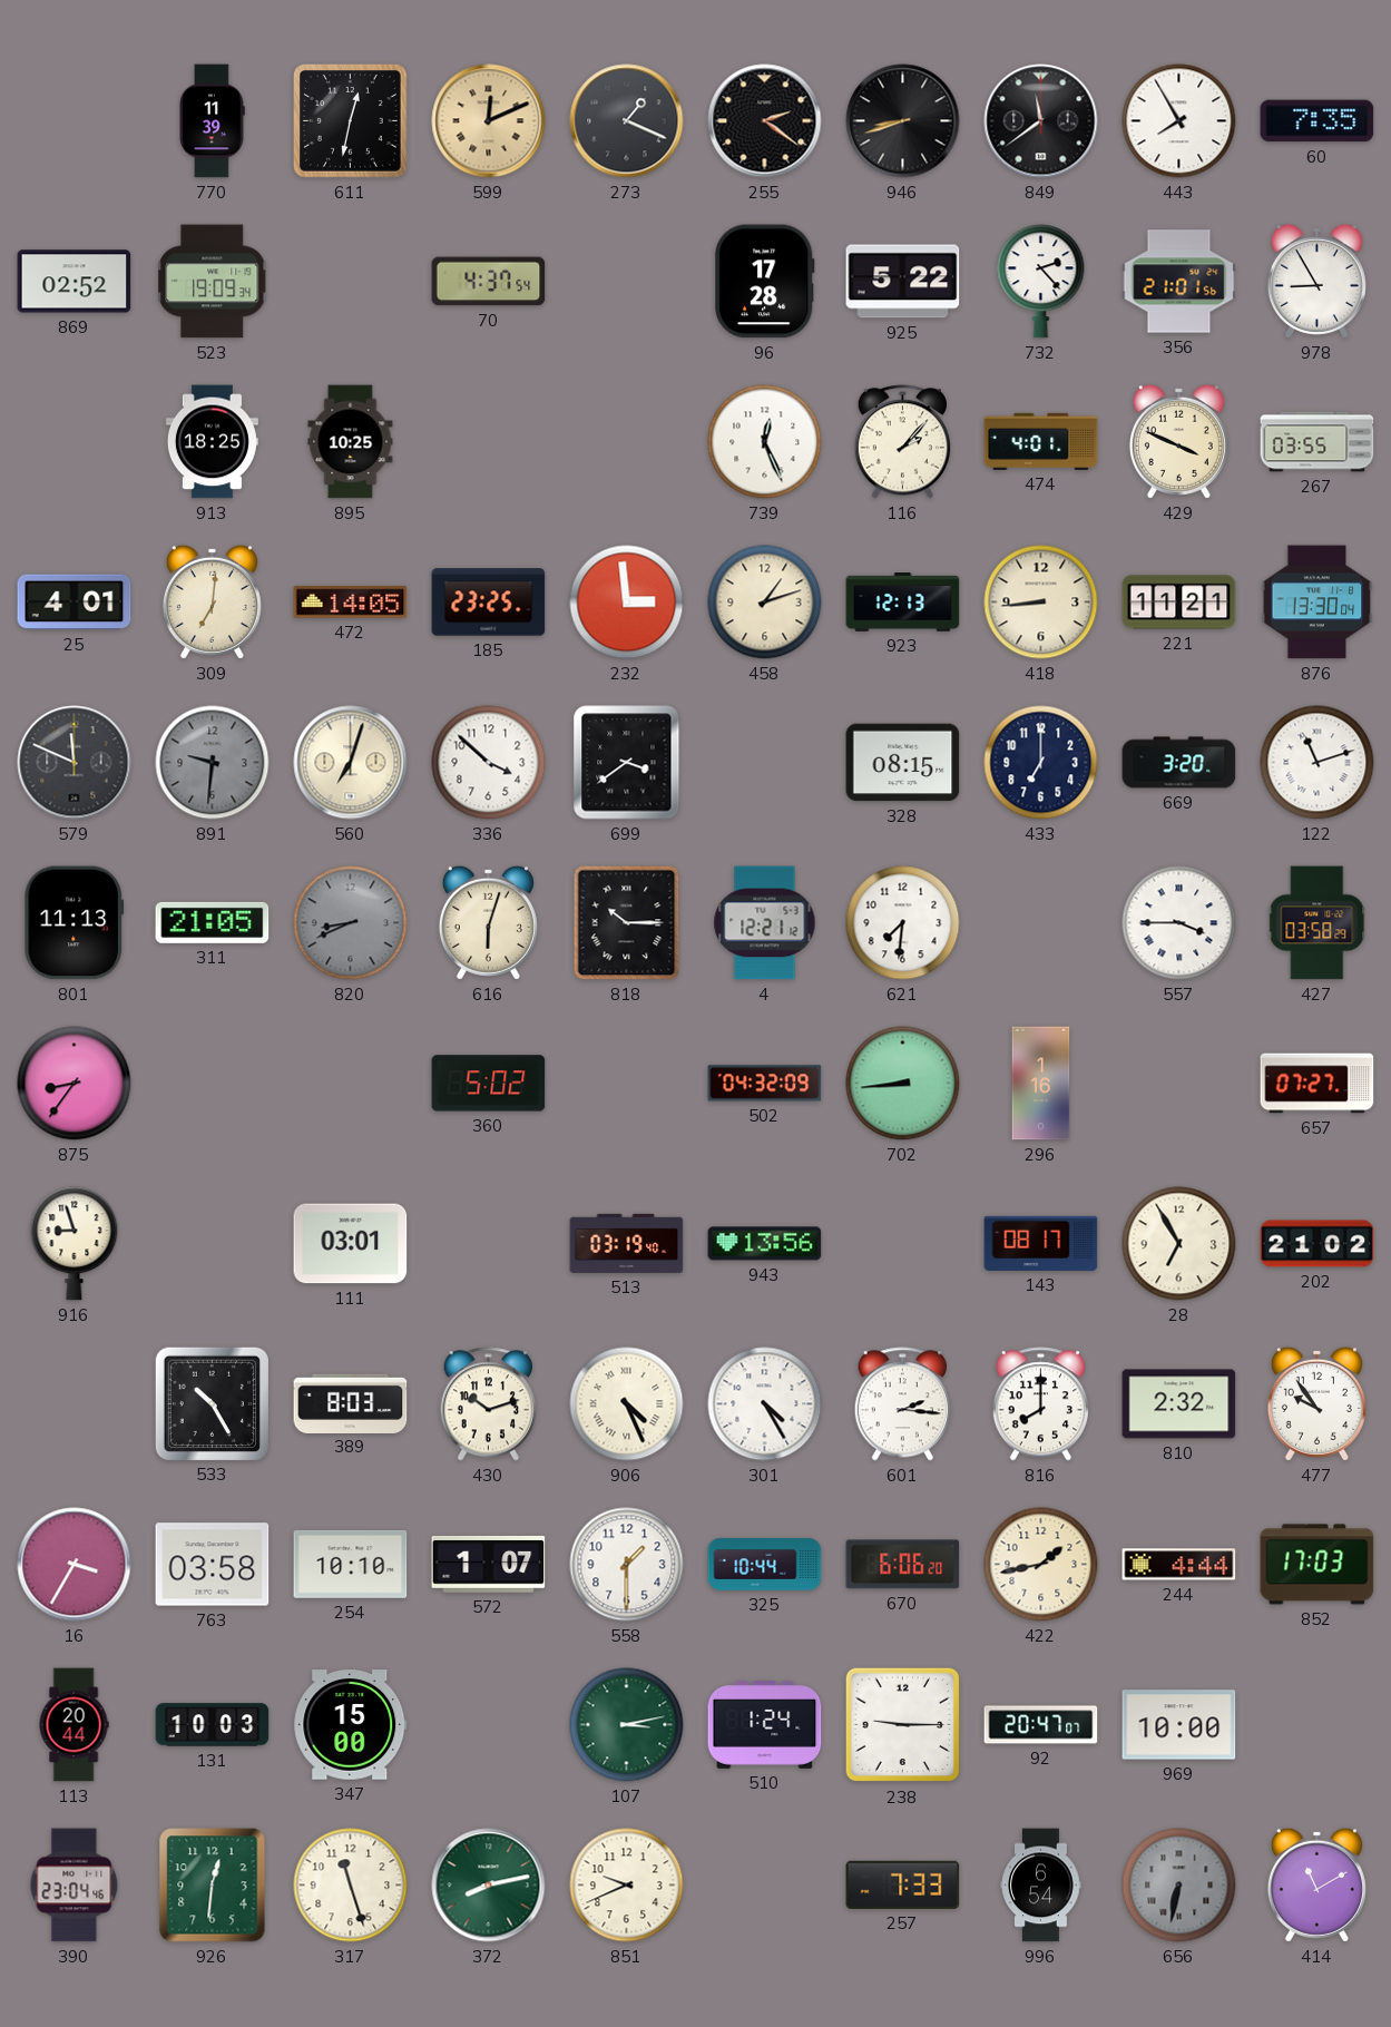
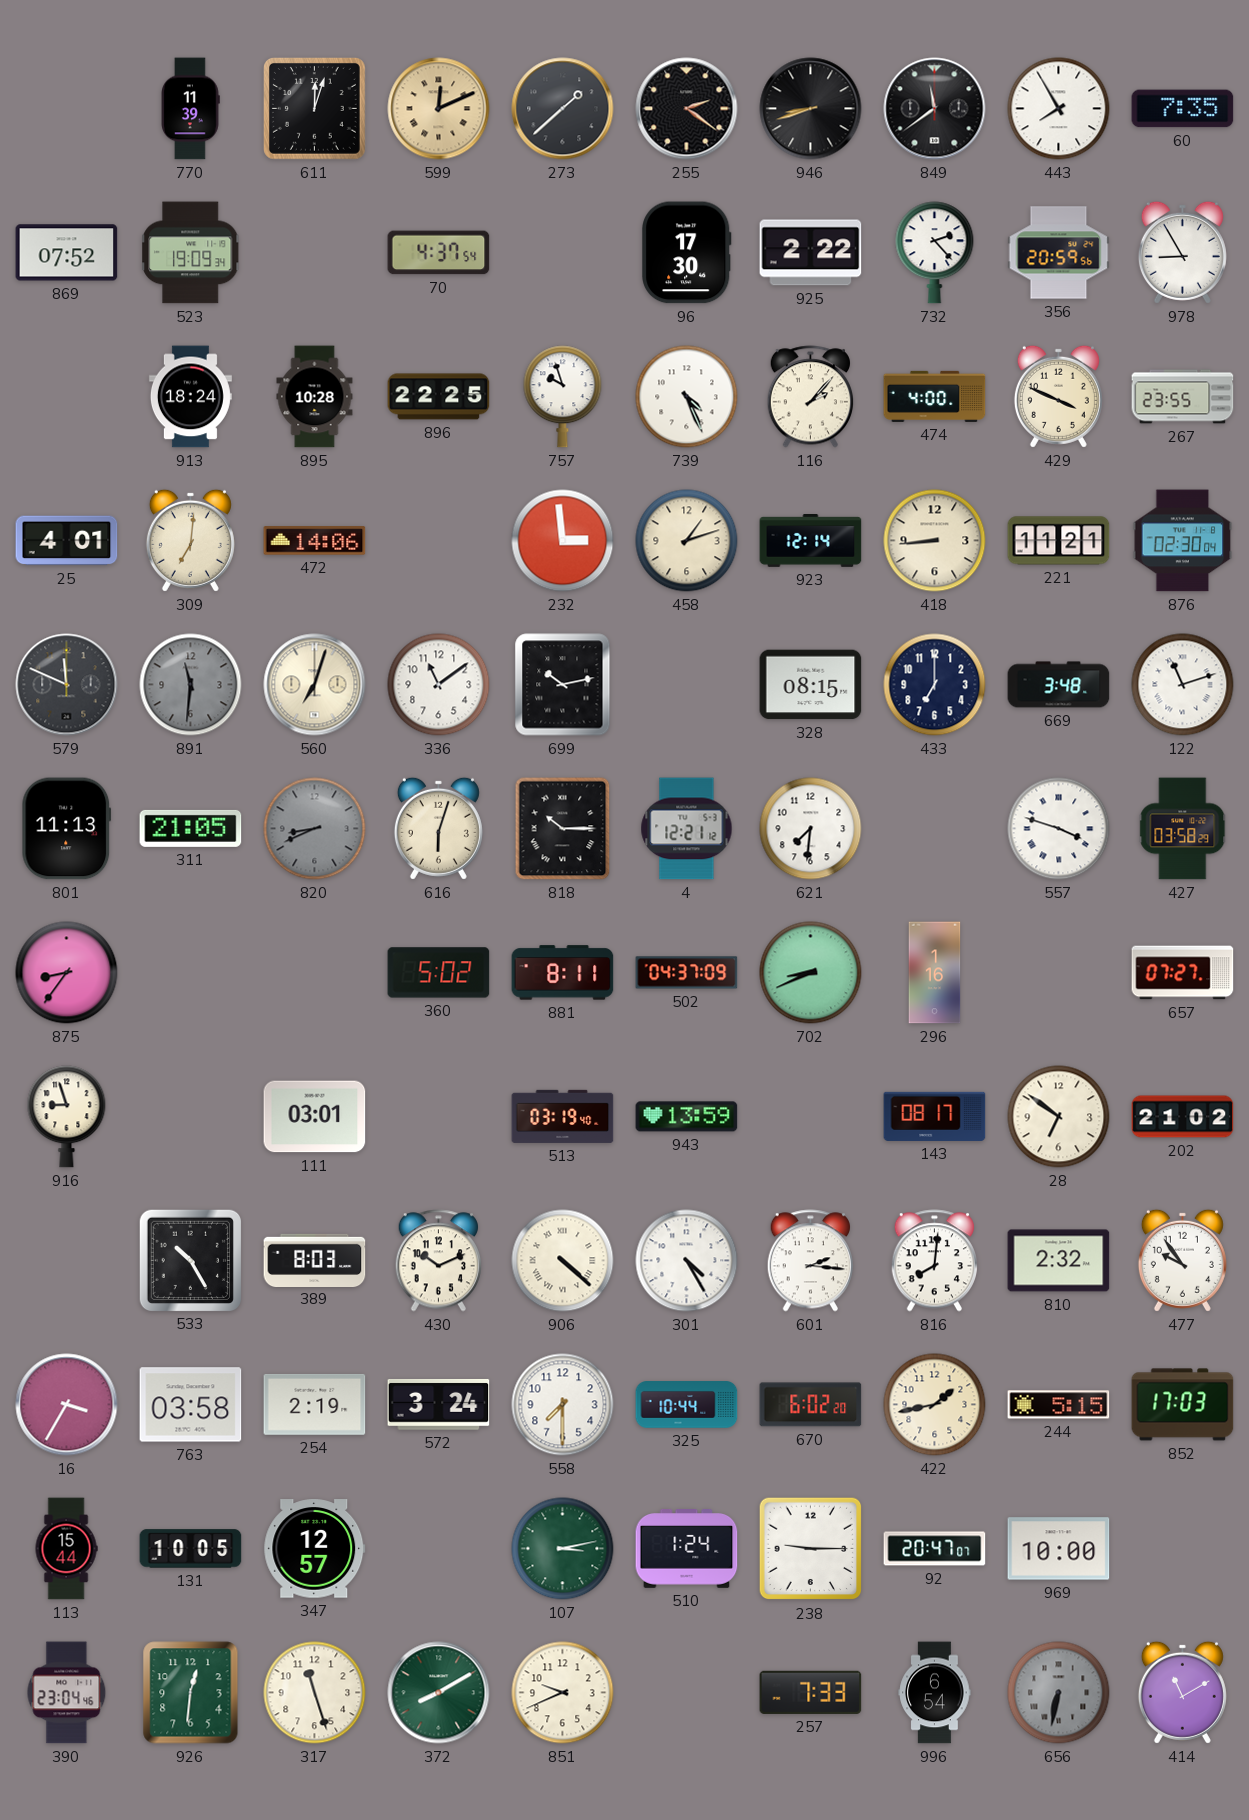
611: 12:32 -> 12:03
273: 1:19 -> 1:38
869: 02:52 -> 07:52
96: 17:28 -> 17:30
925: 5:22 -> 2:22
356: 21:01 -> 20:59
913: 18:25 -> 18:24
895: 10:25 -> 10:28
896: none -> 22:25
757: none -> 9:57
739: 12:26 -> 4:26
474: 4:01 -> 4:00
267: 03:55 -> 23:55
472: 14:05 -> 14:06
185: 23:25 -> none
923: 12:13 -> 12:14
876: 13:30 -> 02:30
891: 9:31 -> 11:31
336: 3:52 -> 11:09
699: 3:39 -> 10:13
669: 3:20 -> 3:48
557: 3:45 -> 3:48
881: none -> 8:11
502: 04:32 -> 04:37
702: 8:44 -> 8:41
943: 13:56 -> 13:59
28: 6:55 -> 6:51
430: 10:12 -> 10:11
906: 4:26 -> 4:22
816: 8:00 -> 8:01
254: 10:10 -> 2:19
572: 1:07 -> 3:24
558: 1:30 -> 7:30
670: 6:06 -> 6:02
244: 4:44 -> 5:15
113: 20:44 -> 15:44
131: 10:03 -> 10:05
347: 15:00 -> 12:57
372: 8:13 -> 8:10
